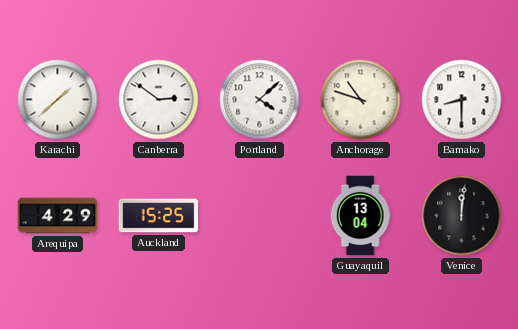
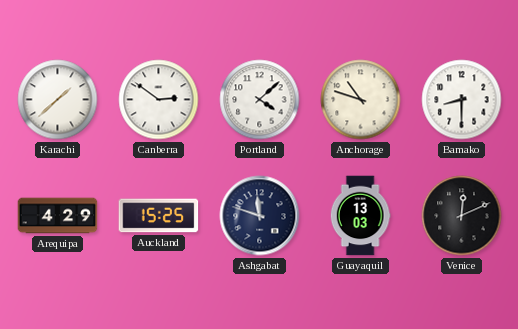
Ashgabat: none -> 11:48
Guayaquil: 13:04 -> 13:03
Venice: 12:01 -> 12:11
